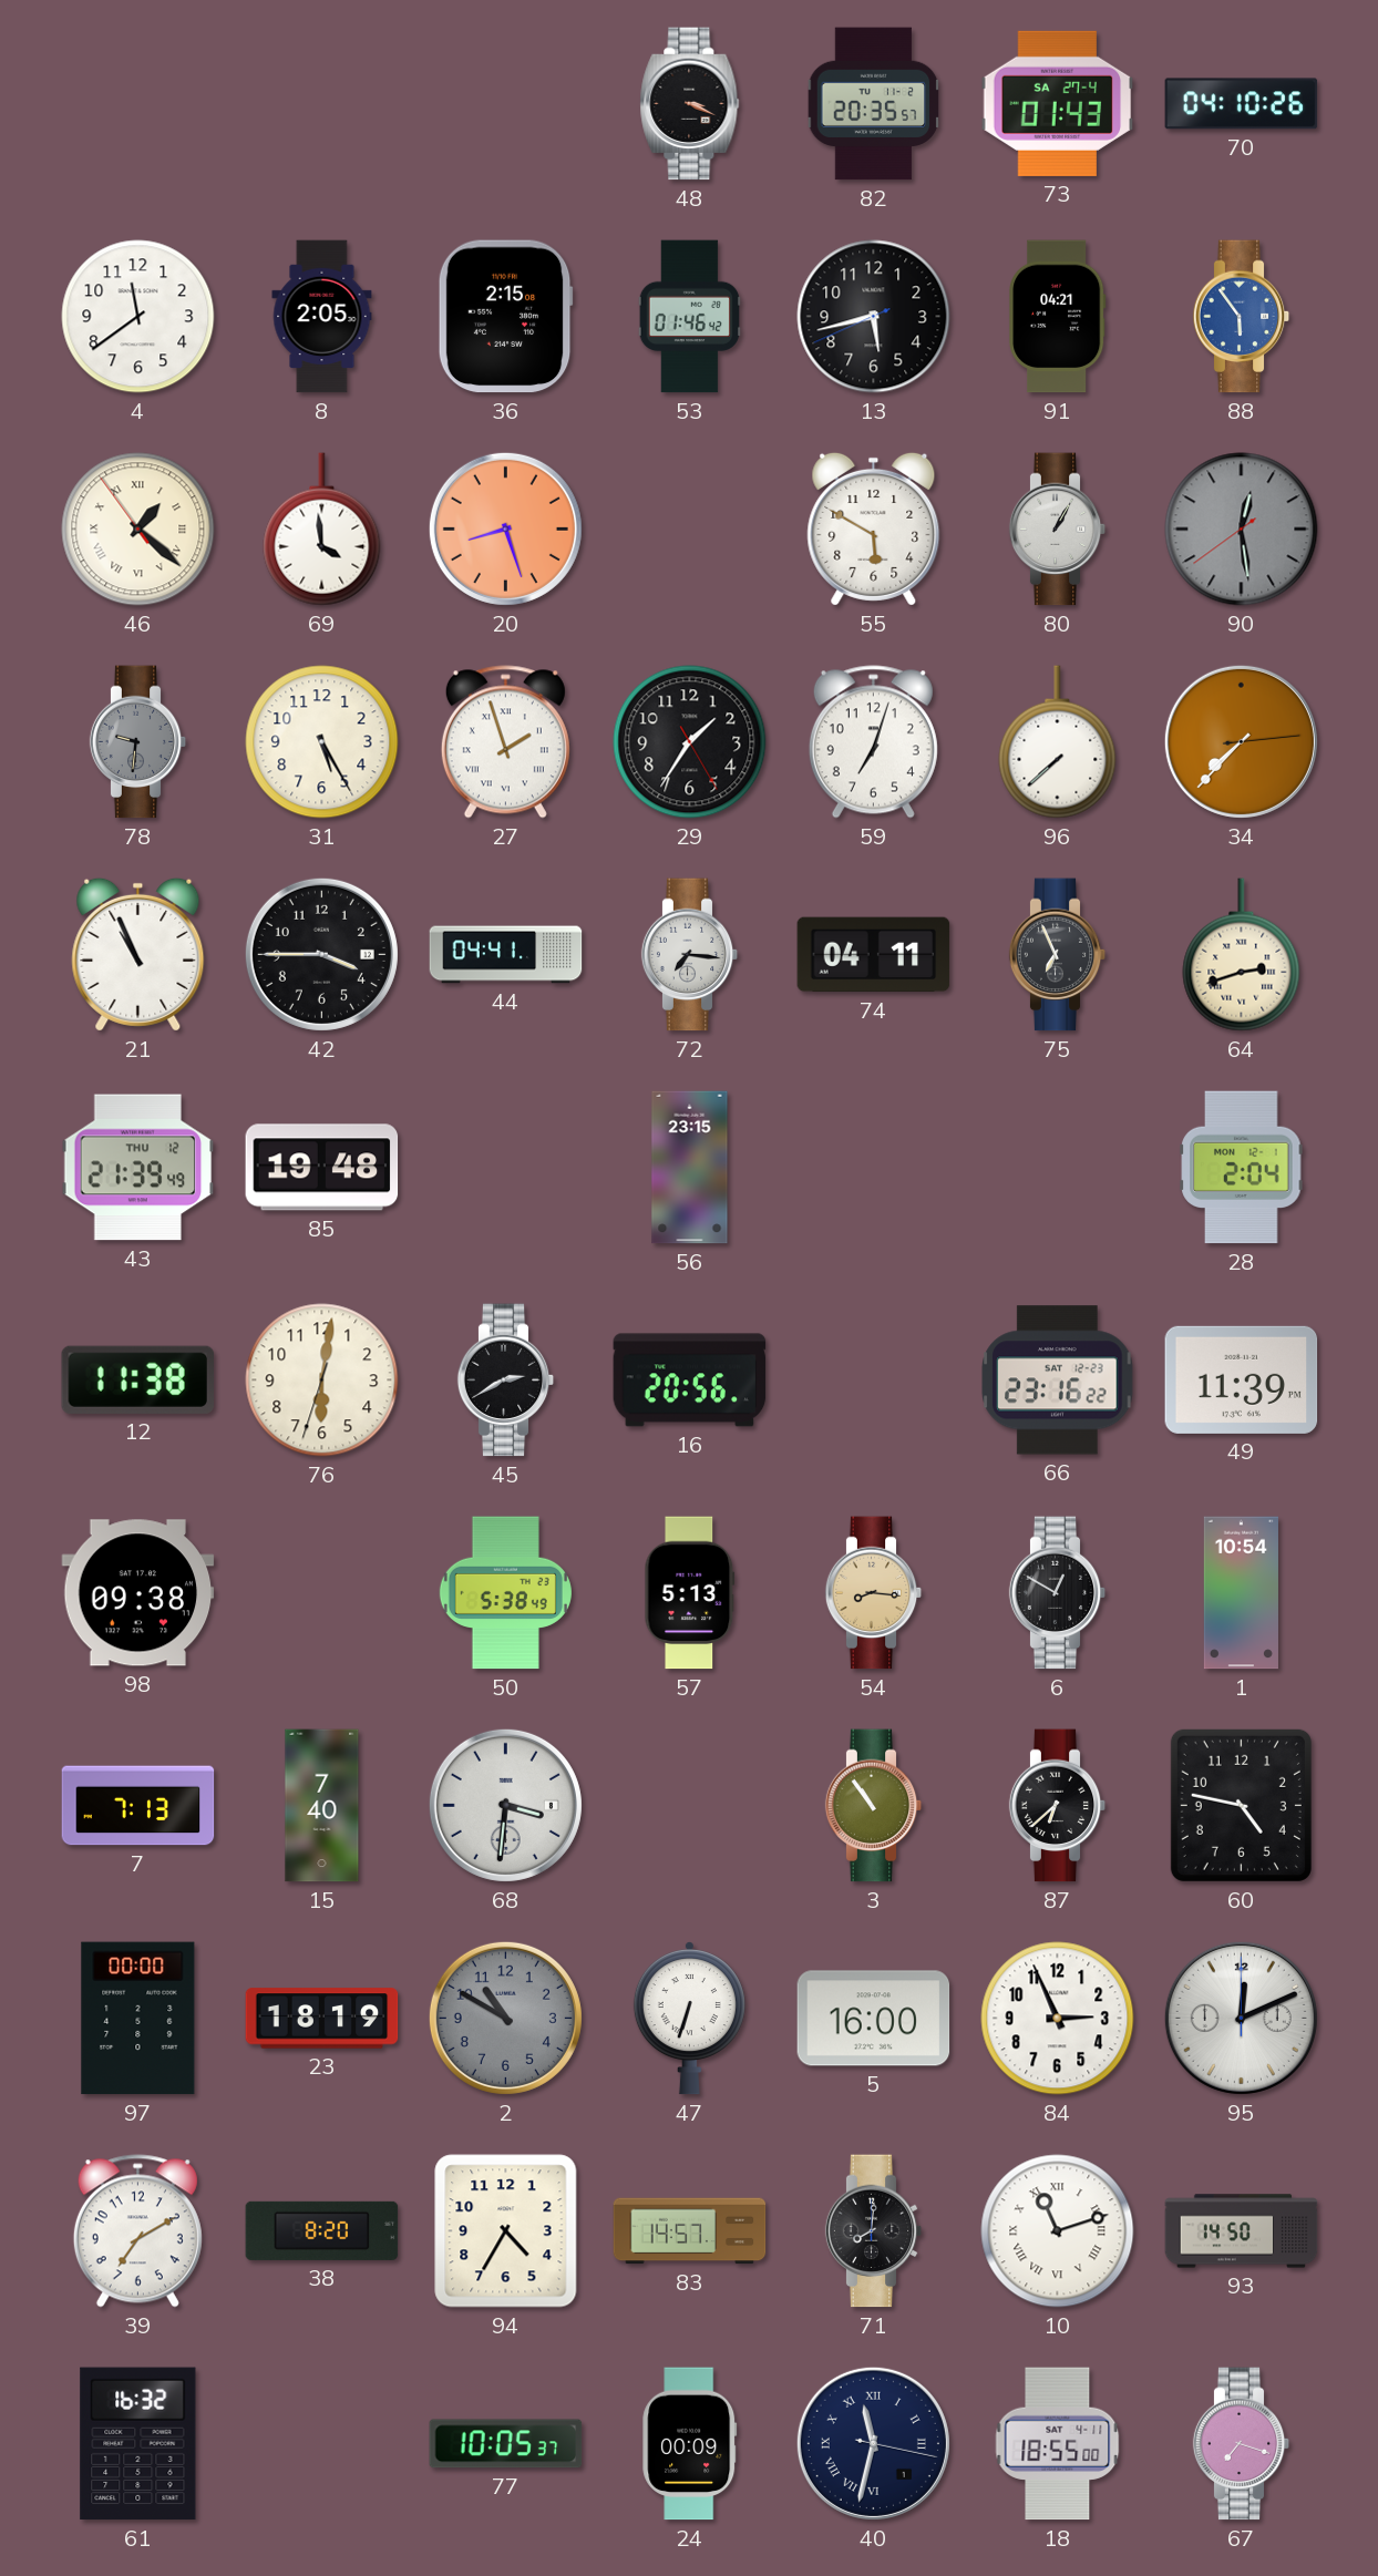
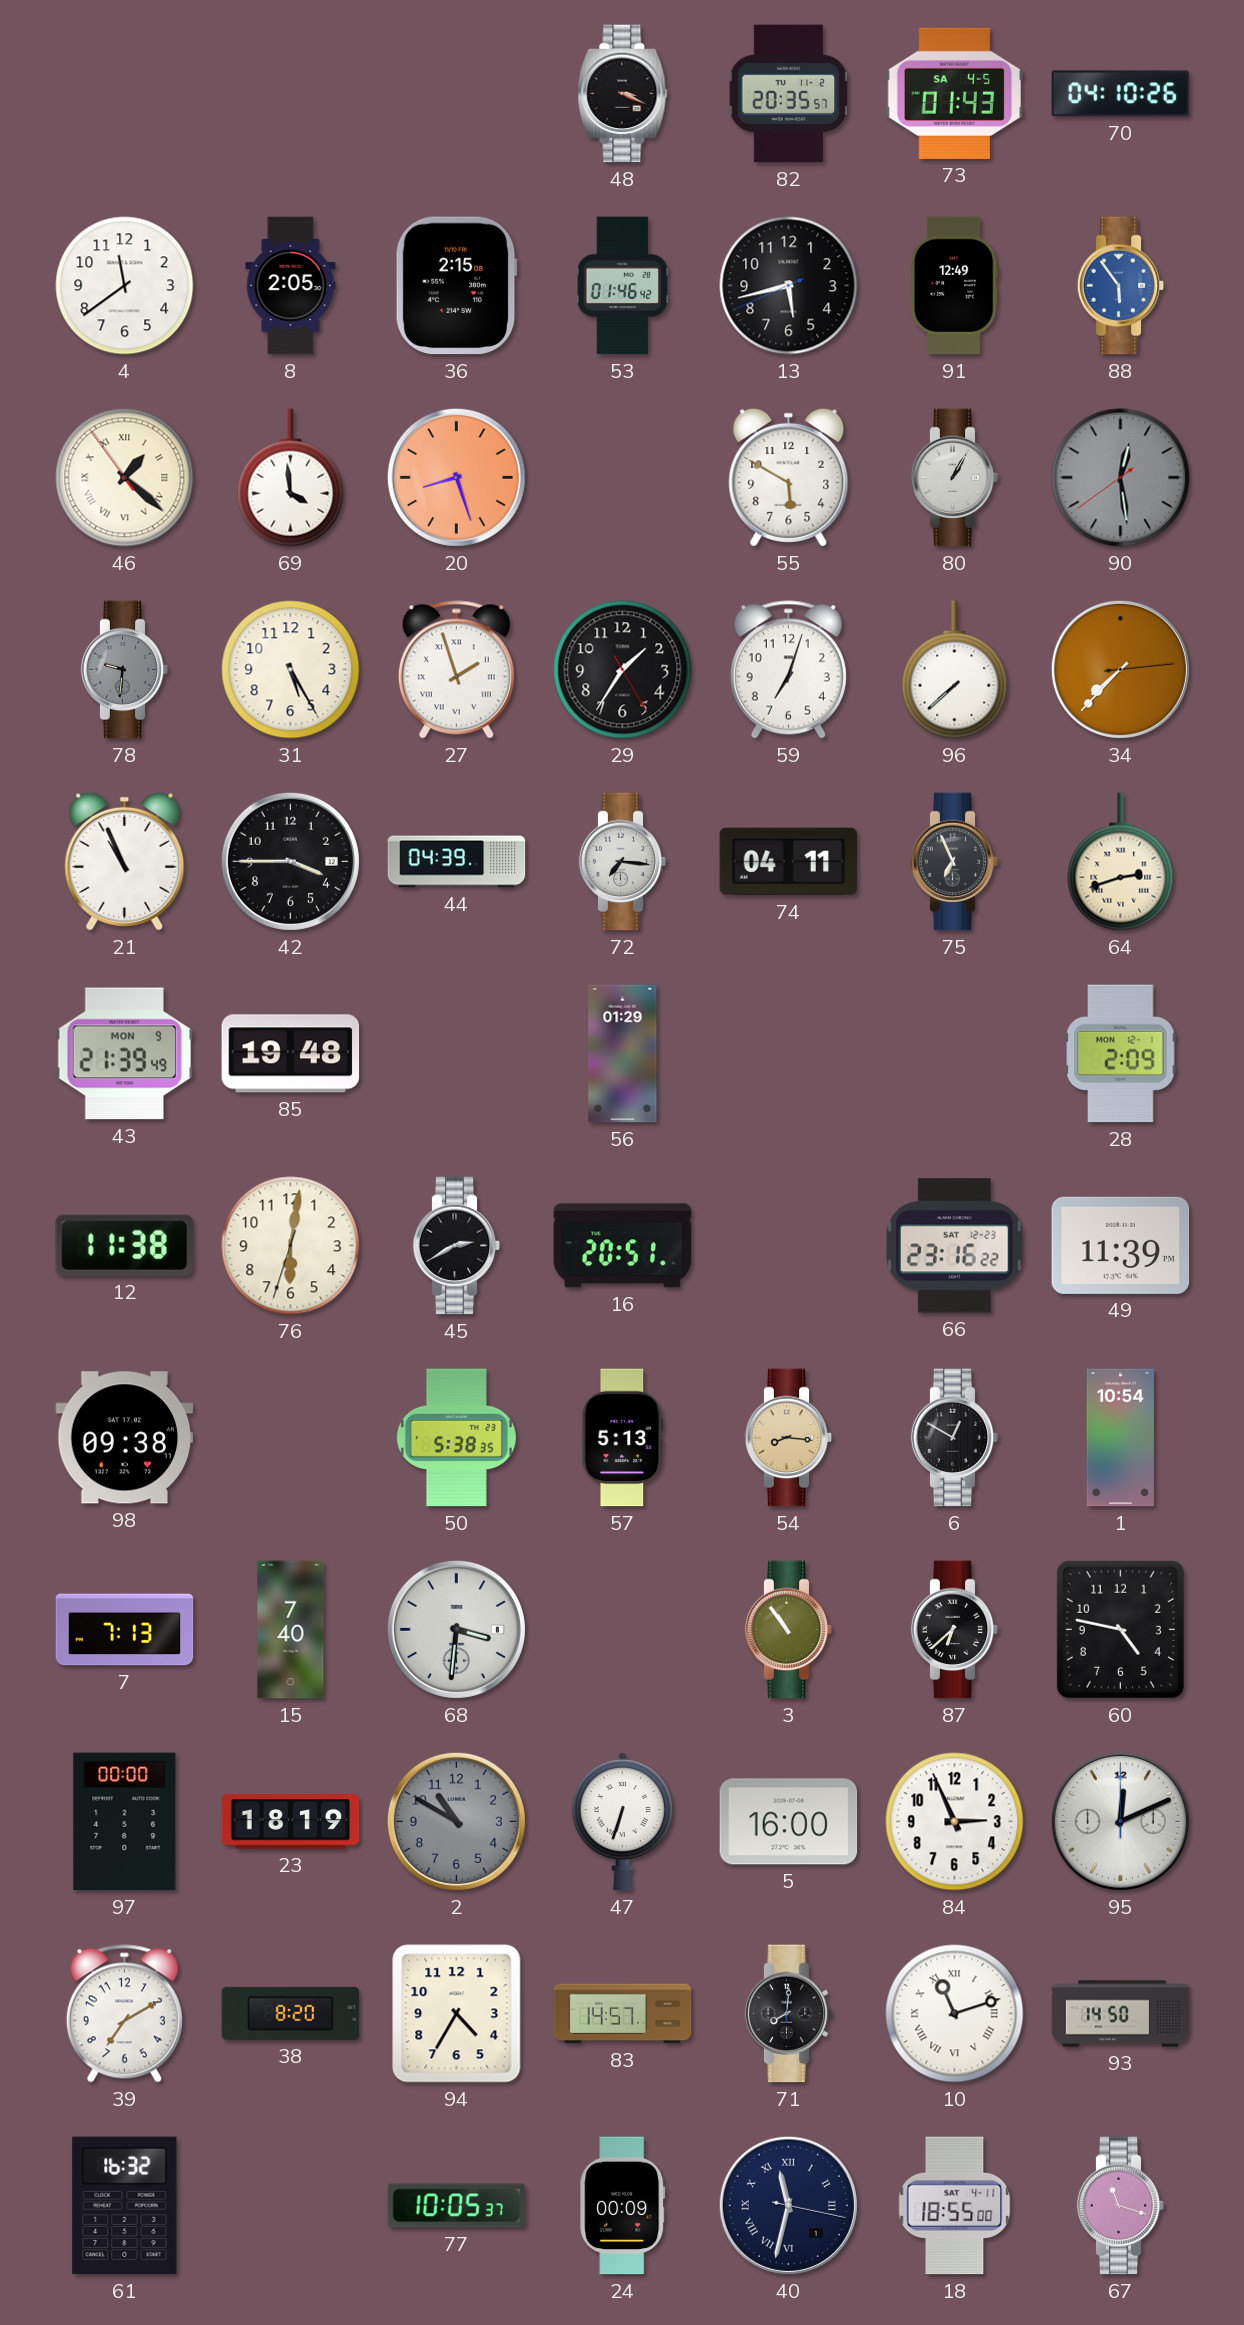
73 date: SA 27-4 -> SA 4-5
91: 04:21 -> 12:49
44: 04:41 -> 04:39
43 date: THU 12 -> MON 9
56: 23:15 -> 01:29
28: 2:04 -> 2:09
16: 20:56 -> 20:51
50: 5:38:49 -> 5:38:35
67: 7:18 -> 11:18
